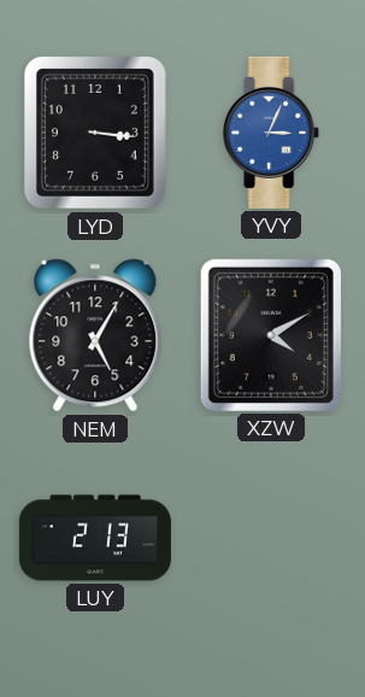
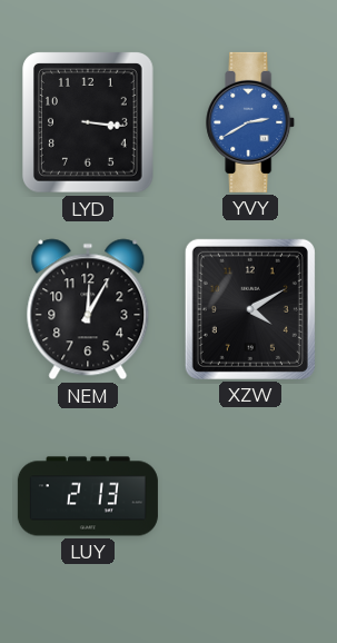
YVY: 3:04 -> 2:40
NEM: 5:05 -> 12:05
